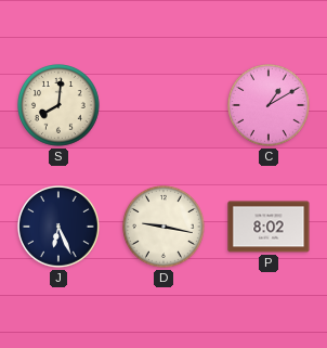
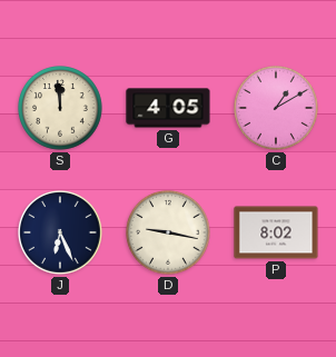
S: 8:01 -> 11:59
G: none -> 4:05
